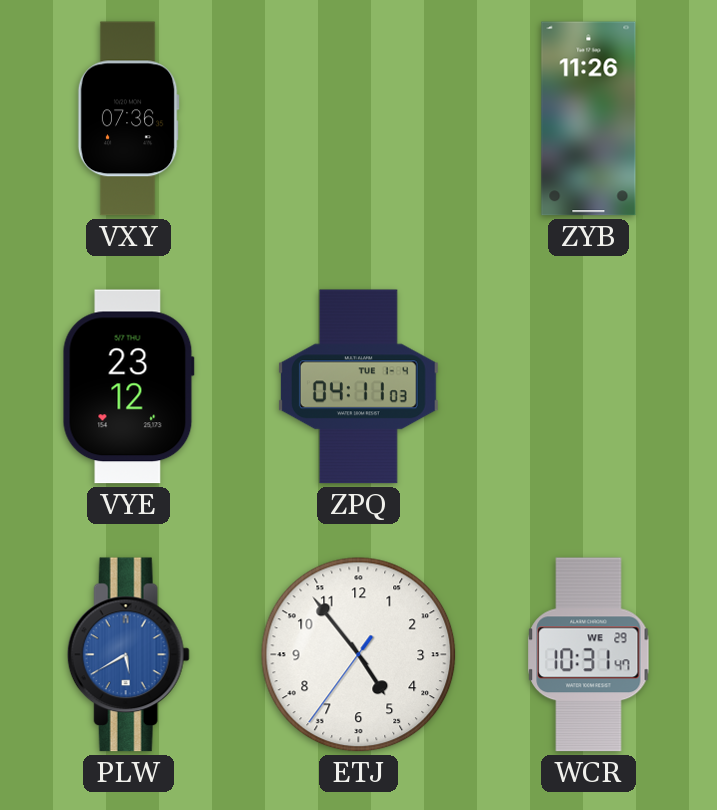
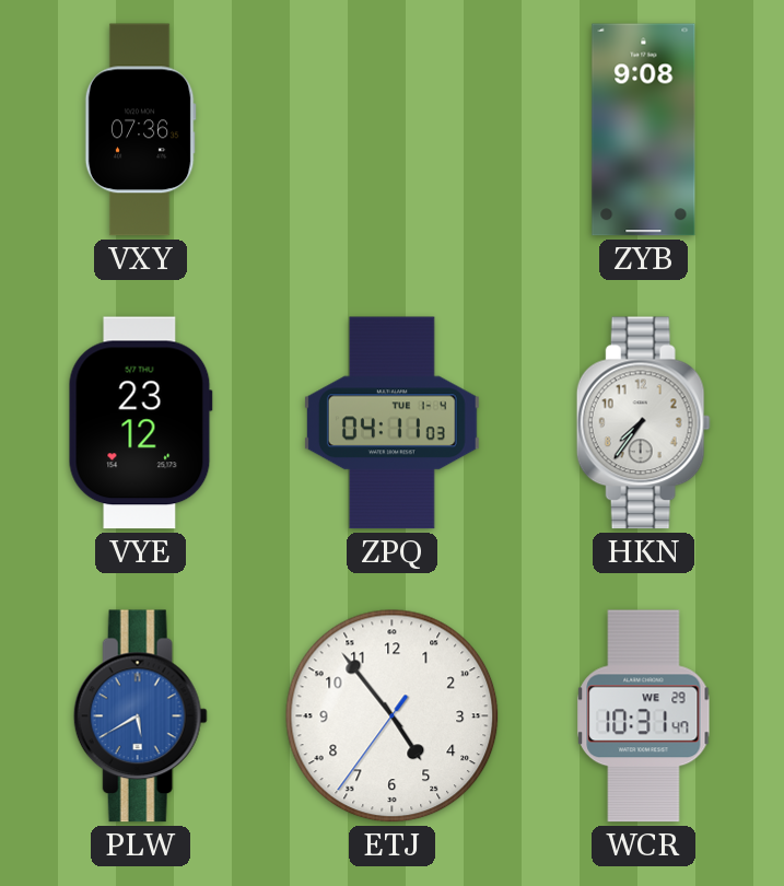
ZYB: 11:26 -> 9:08
HKN: none -> 7:36
